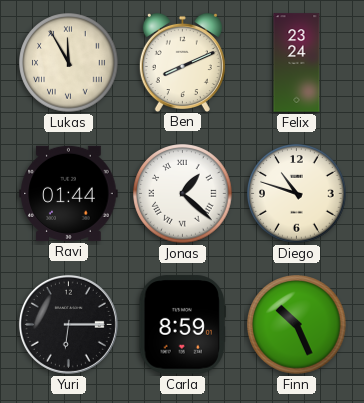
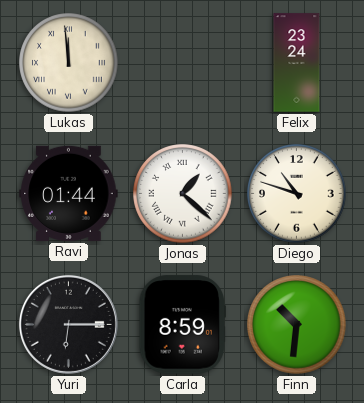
Lukas: 11:55 -> 11:59
Ben: 8:11 -> none
Finn: 10:26 -> 10:31
